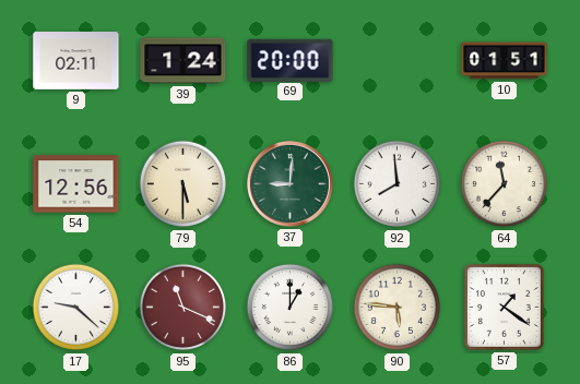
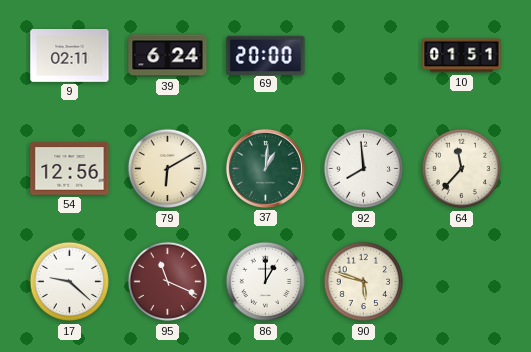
39: 1:24 -> 6:24
79: 5:30 -> 6:10
37: 9:01 -> 1:01
90: 5:46 -> 5:48
57: 1:21 -> none
